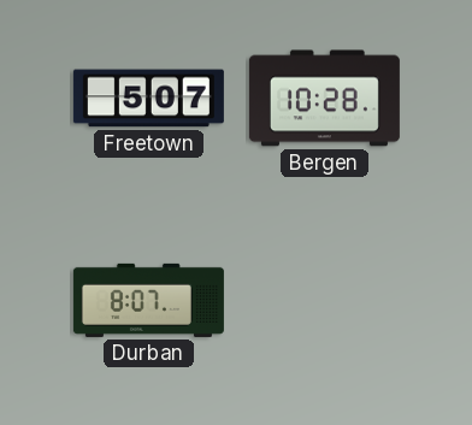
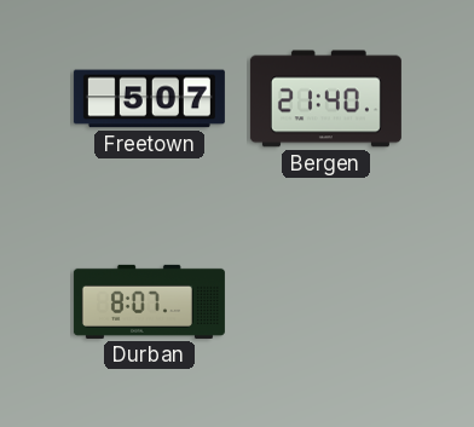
Bergen: 10:28 -> 21:40
